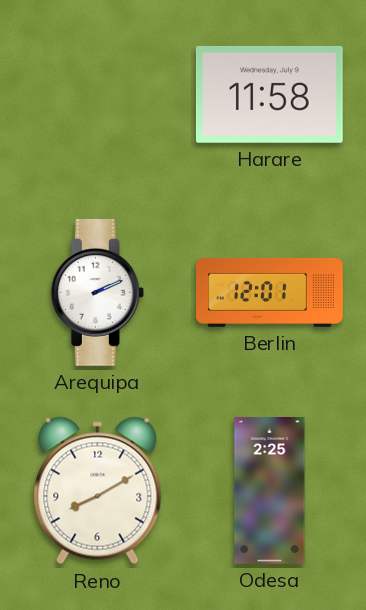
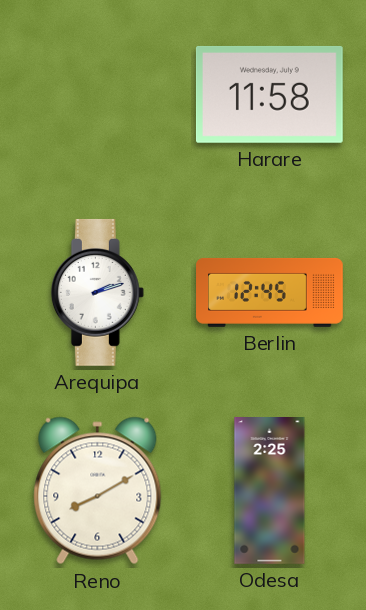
Arequipa: 2:11 -> 2:12
Berlin: 12:01 -> 12:45
